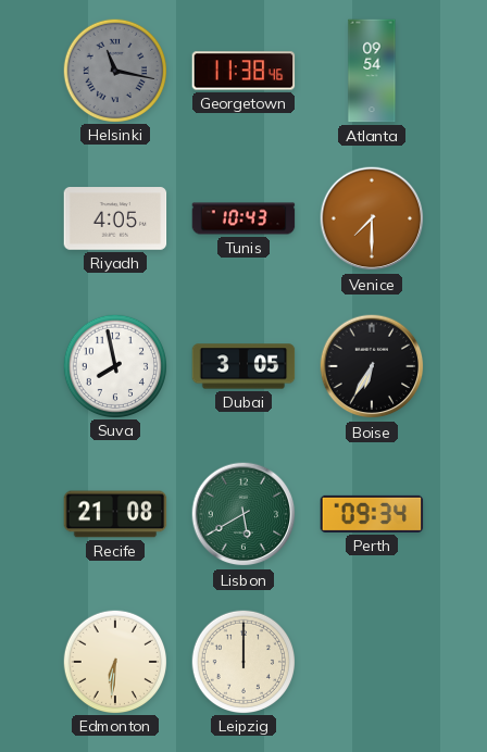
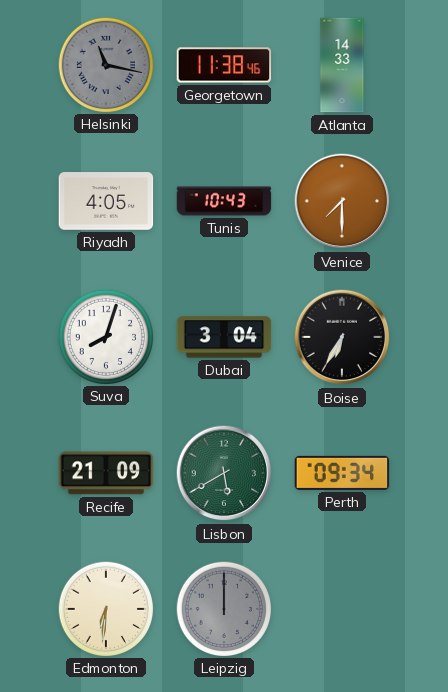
Atlanta: 09:54 -> 14:33
Suva: 7:58 -> 8:03
Dubai: 3:05 -> 3:04
Recife: 21:08 -> 21:09
Leipzig dial: cream -> grey
